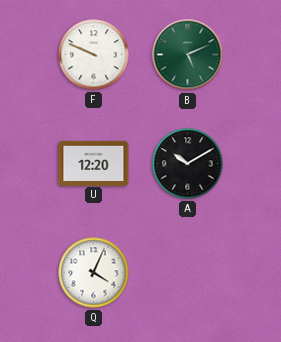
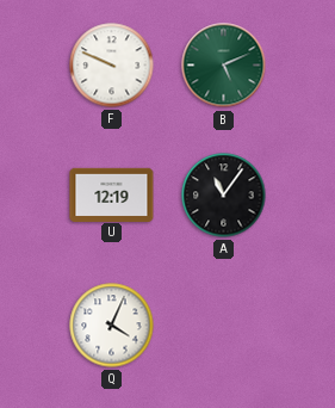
U: 12:20 -> 12:19
A: 10:10 -> 11:06
